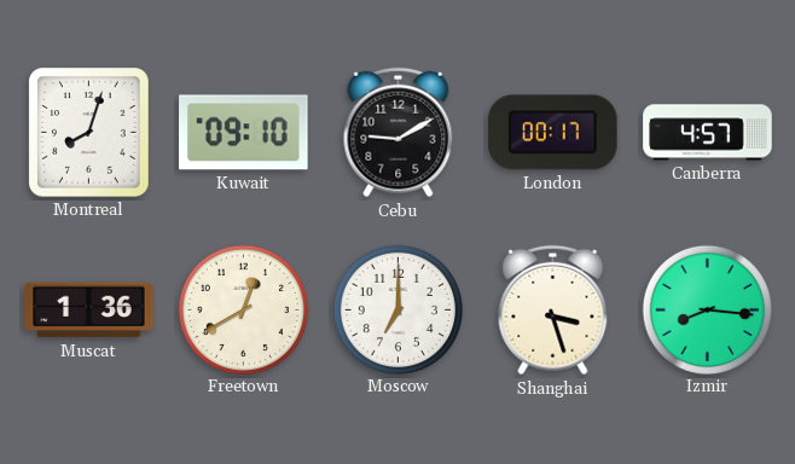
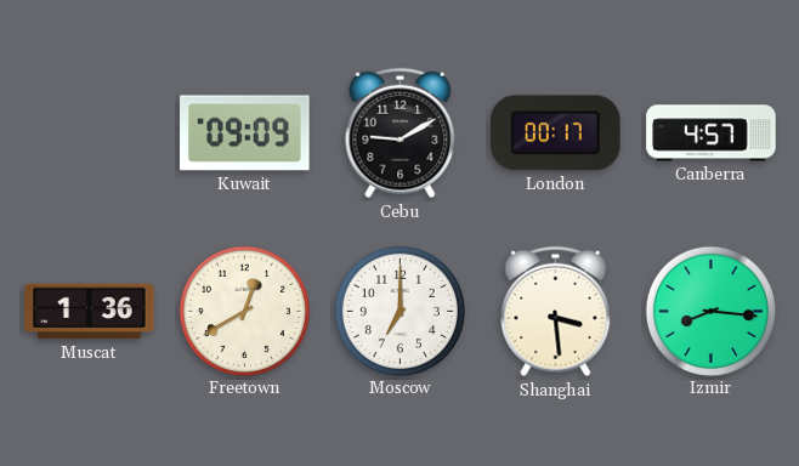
Montreal: 8:03 -> none
Kuwait: 09:10 -> 09:09
Shanghai: 3:27 -> 3:29
